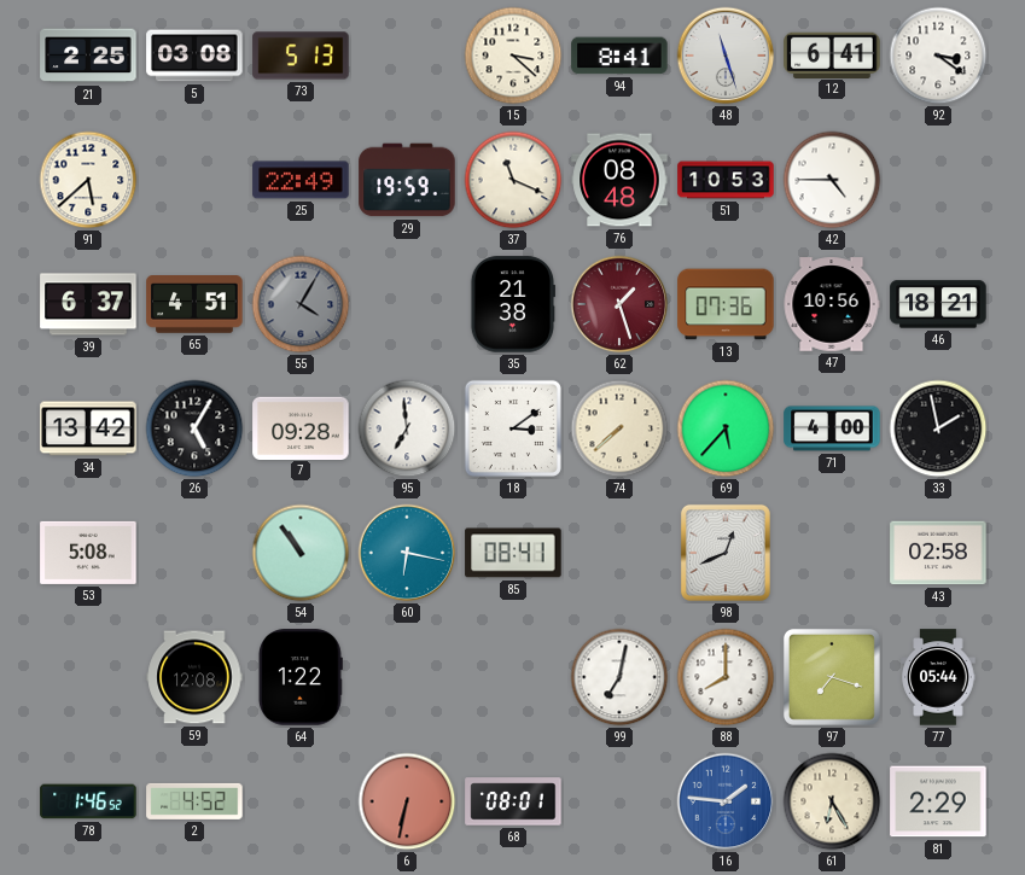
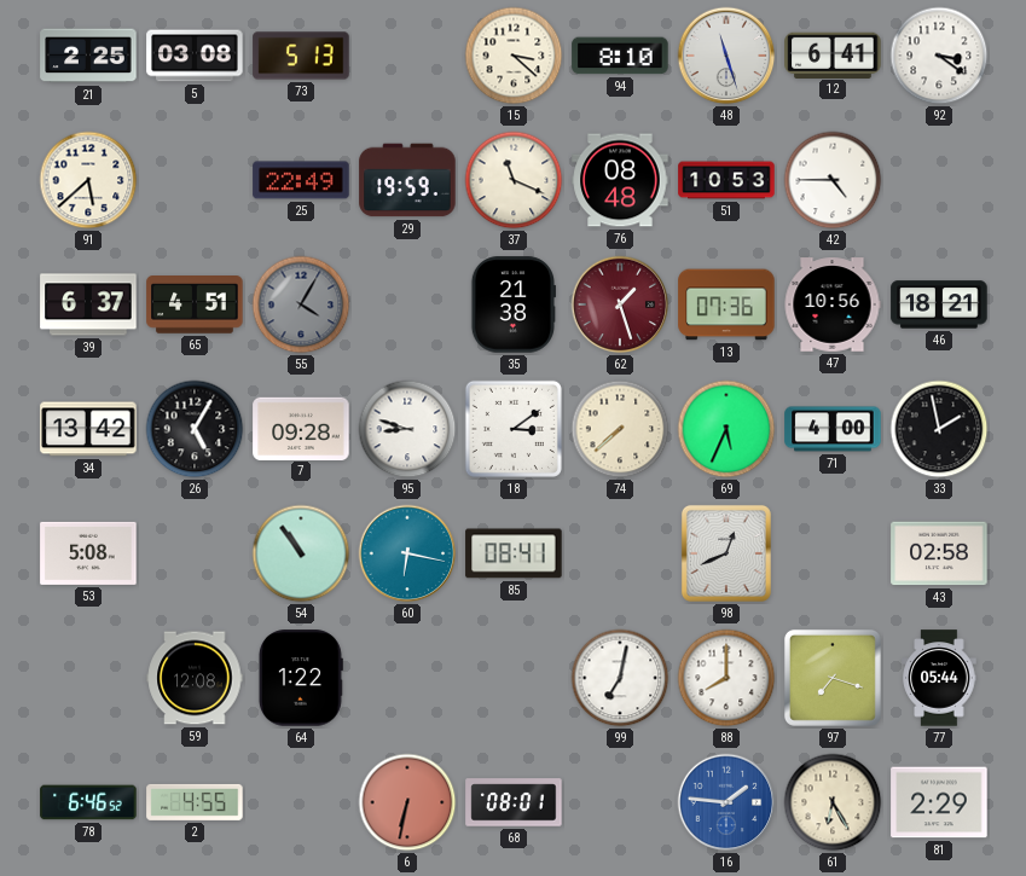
94: 8:41 -> 8:10
95: 6:59 -> 8:48
69: 5:37 -> 5:34
78: 1:46 -> 6:46
2: 4:52 -> 4:55
